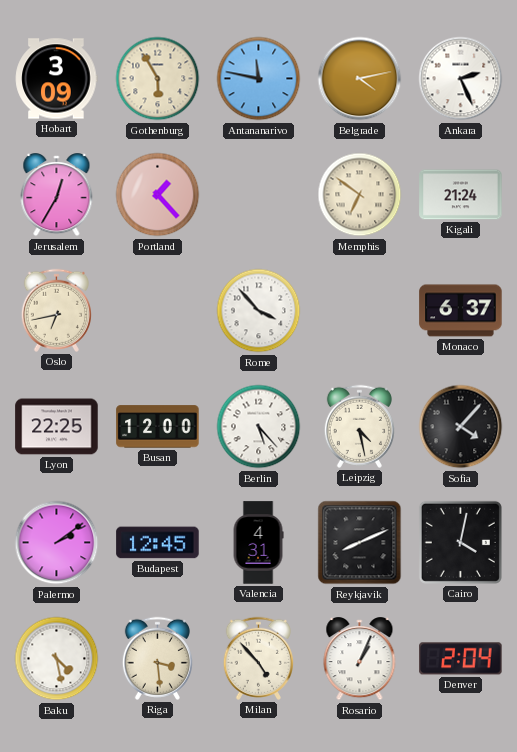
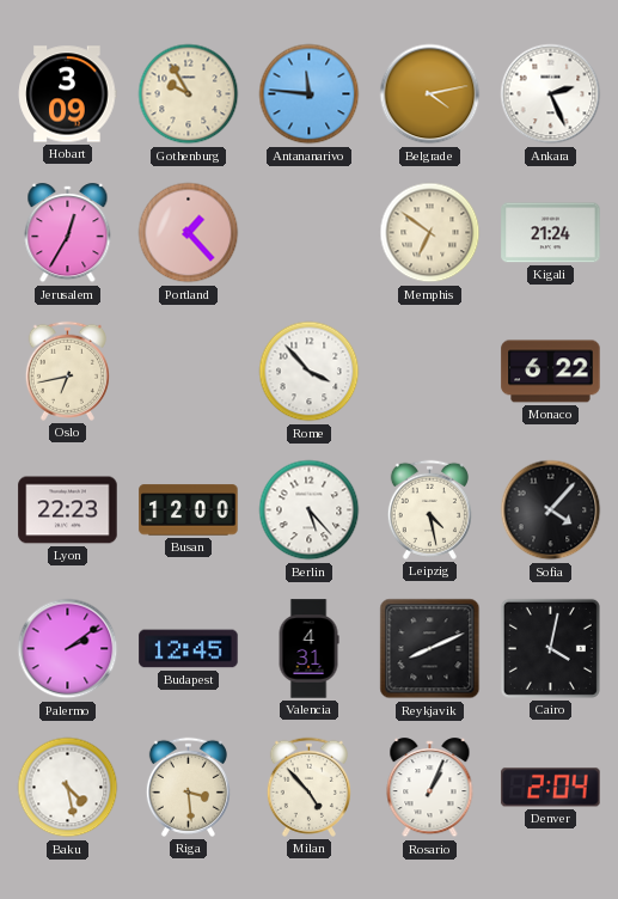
Gothenburg: 5:55 -> 9:55
Antananarivo: 11:47 -> 11:46
Monaco: 6:37 -> 6:22
Lyon: 22:25 -> 22:23
